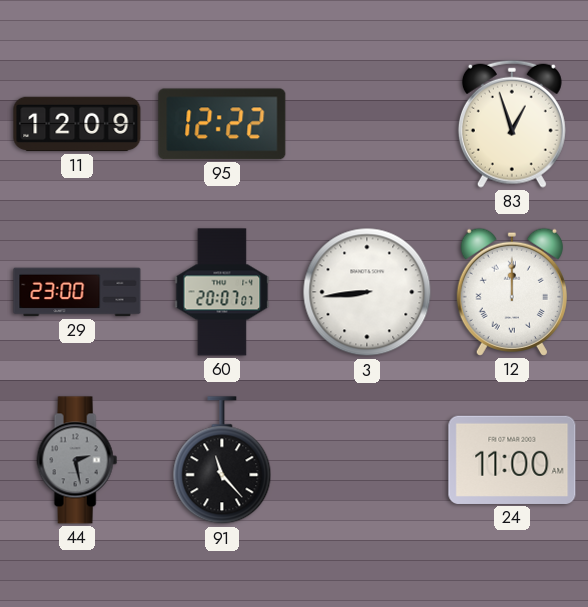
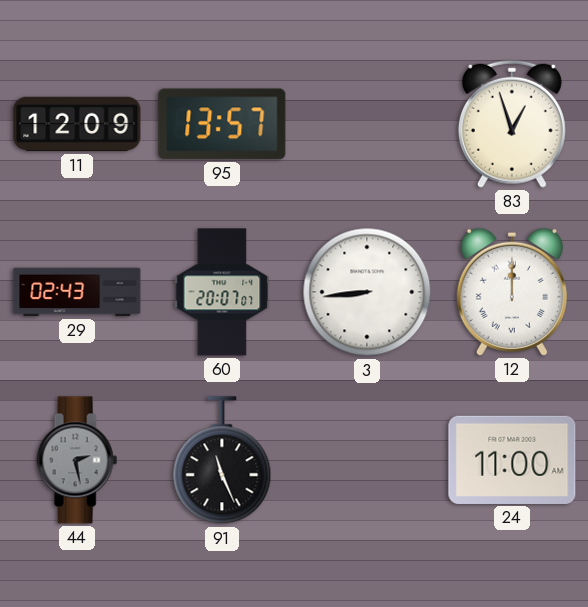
95: 12:22 -> 13:57
29: 23:00 -> 02:43
91: 11:23 -> 11:26
